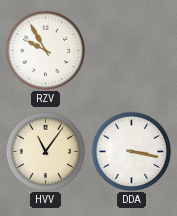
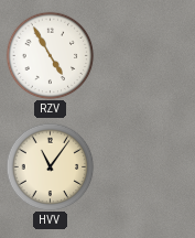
RZV: 9:55 -> 4:55
DDA: 3:17 -> none
